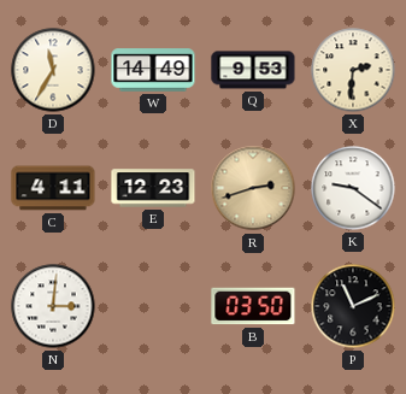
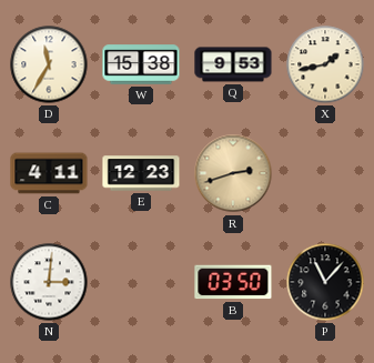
W: 14:49 -> 15:38
X: 2:31 -> 1:43
K: 9:21 -> none
P: 11:11 -> 11:07
